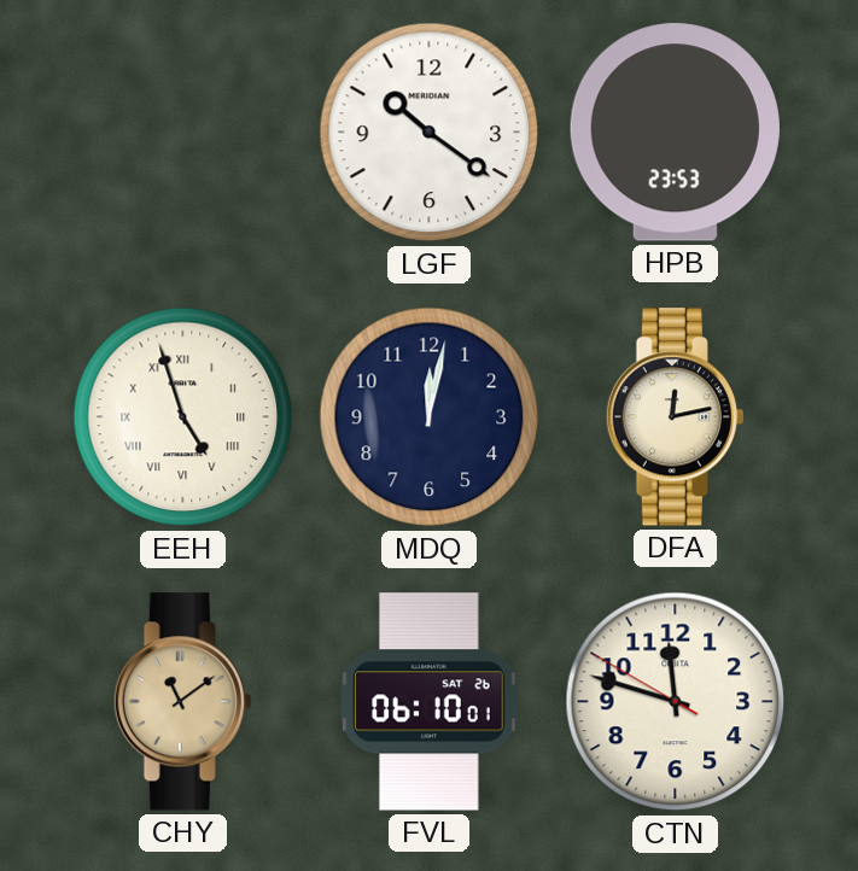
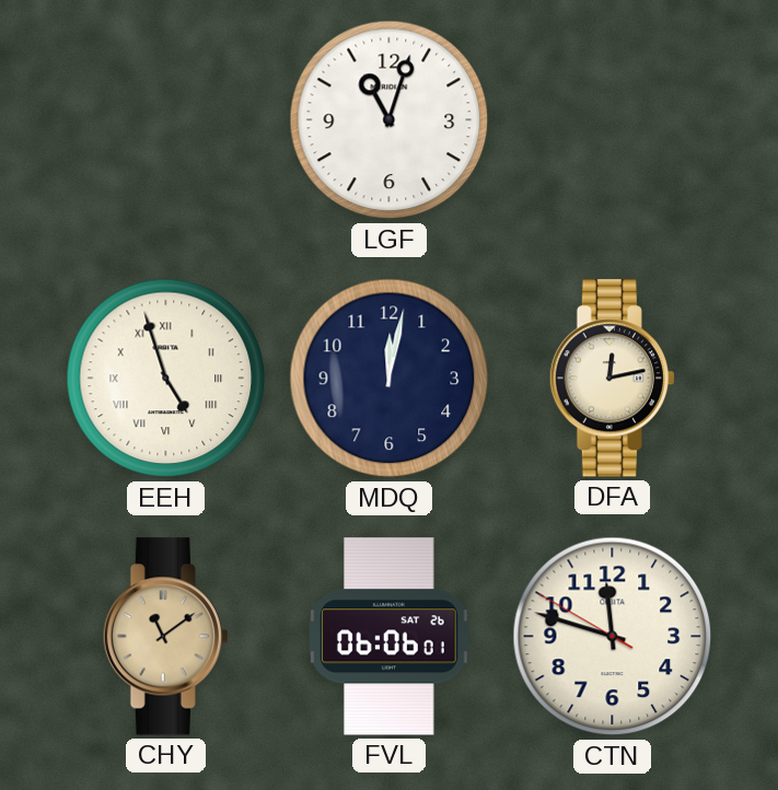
LGF: 10:21 -> 11:03
HPB: 23:53 -> none
FVL: 06:10 -> 06:06
